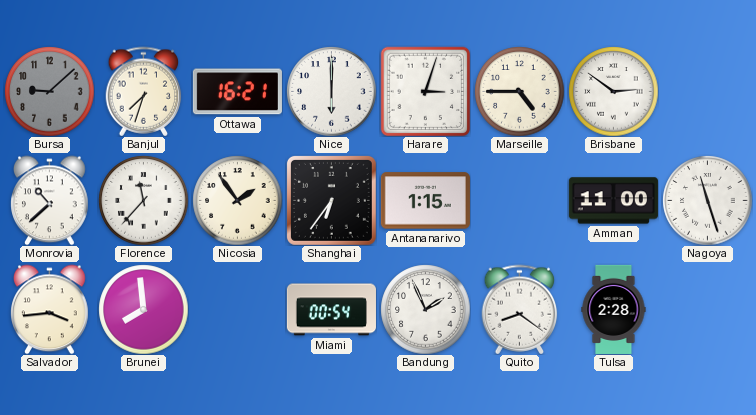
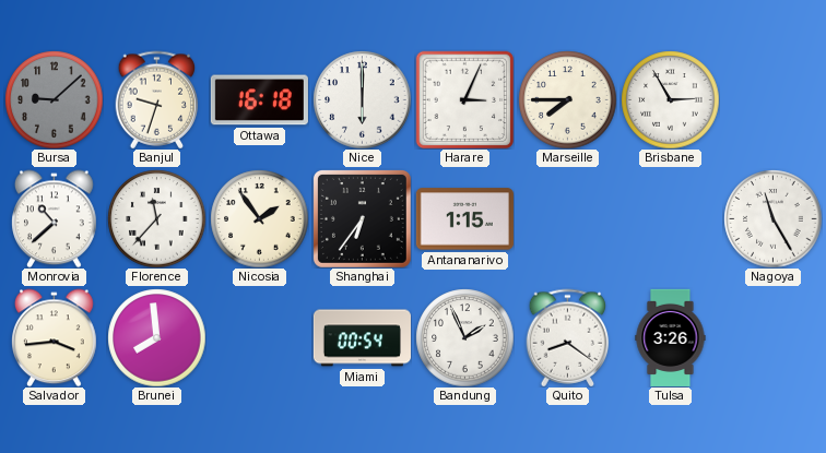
Banjul: 7:33 -> 9:33
Ottawa: 16:21 -> 16:18
Harare: 3:03 -> 3:04
Marseille: 4:45 -> 7:45
Brisbane: 2:51 -> 2:55
Amman: 11:00 -> none
Nagoya: 11:27 -> 11:25
Tulsa: 2:28 -> 3:26
